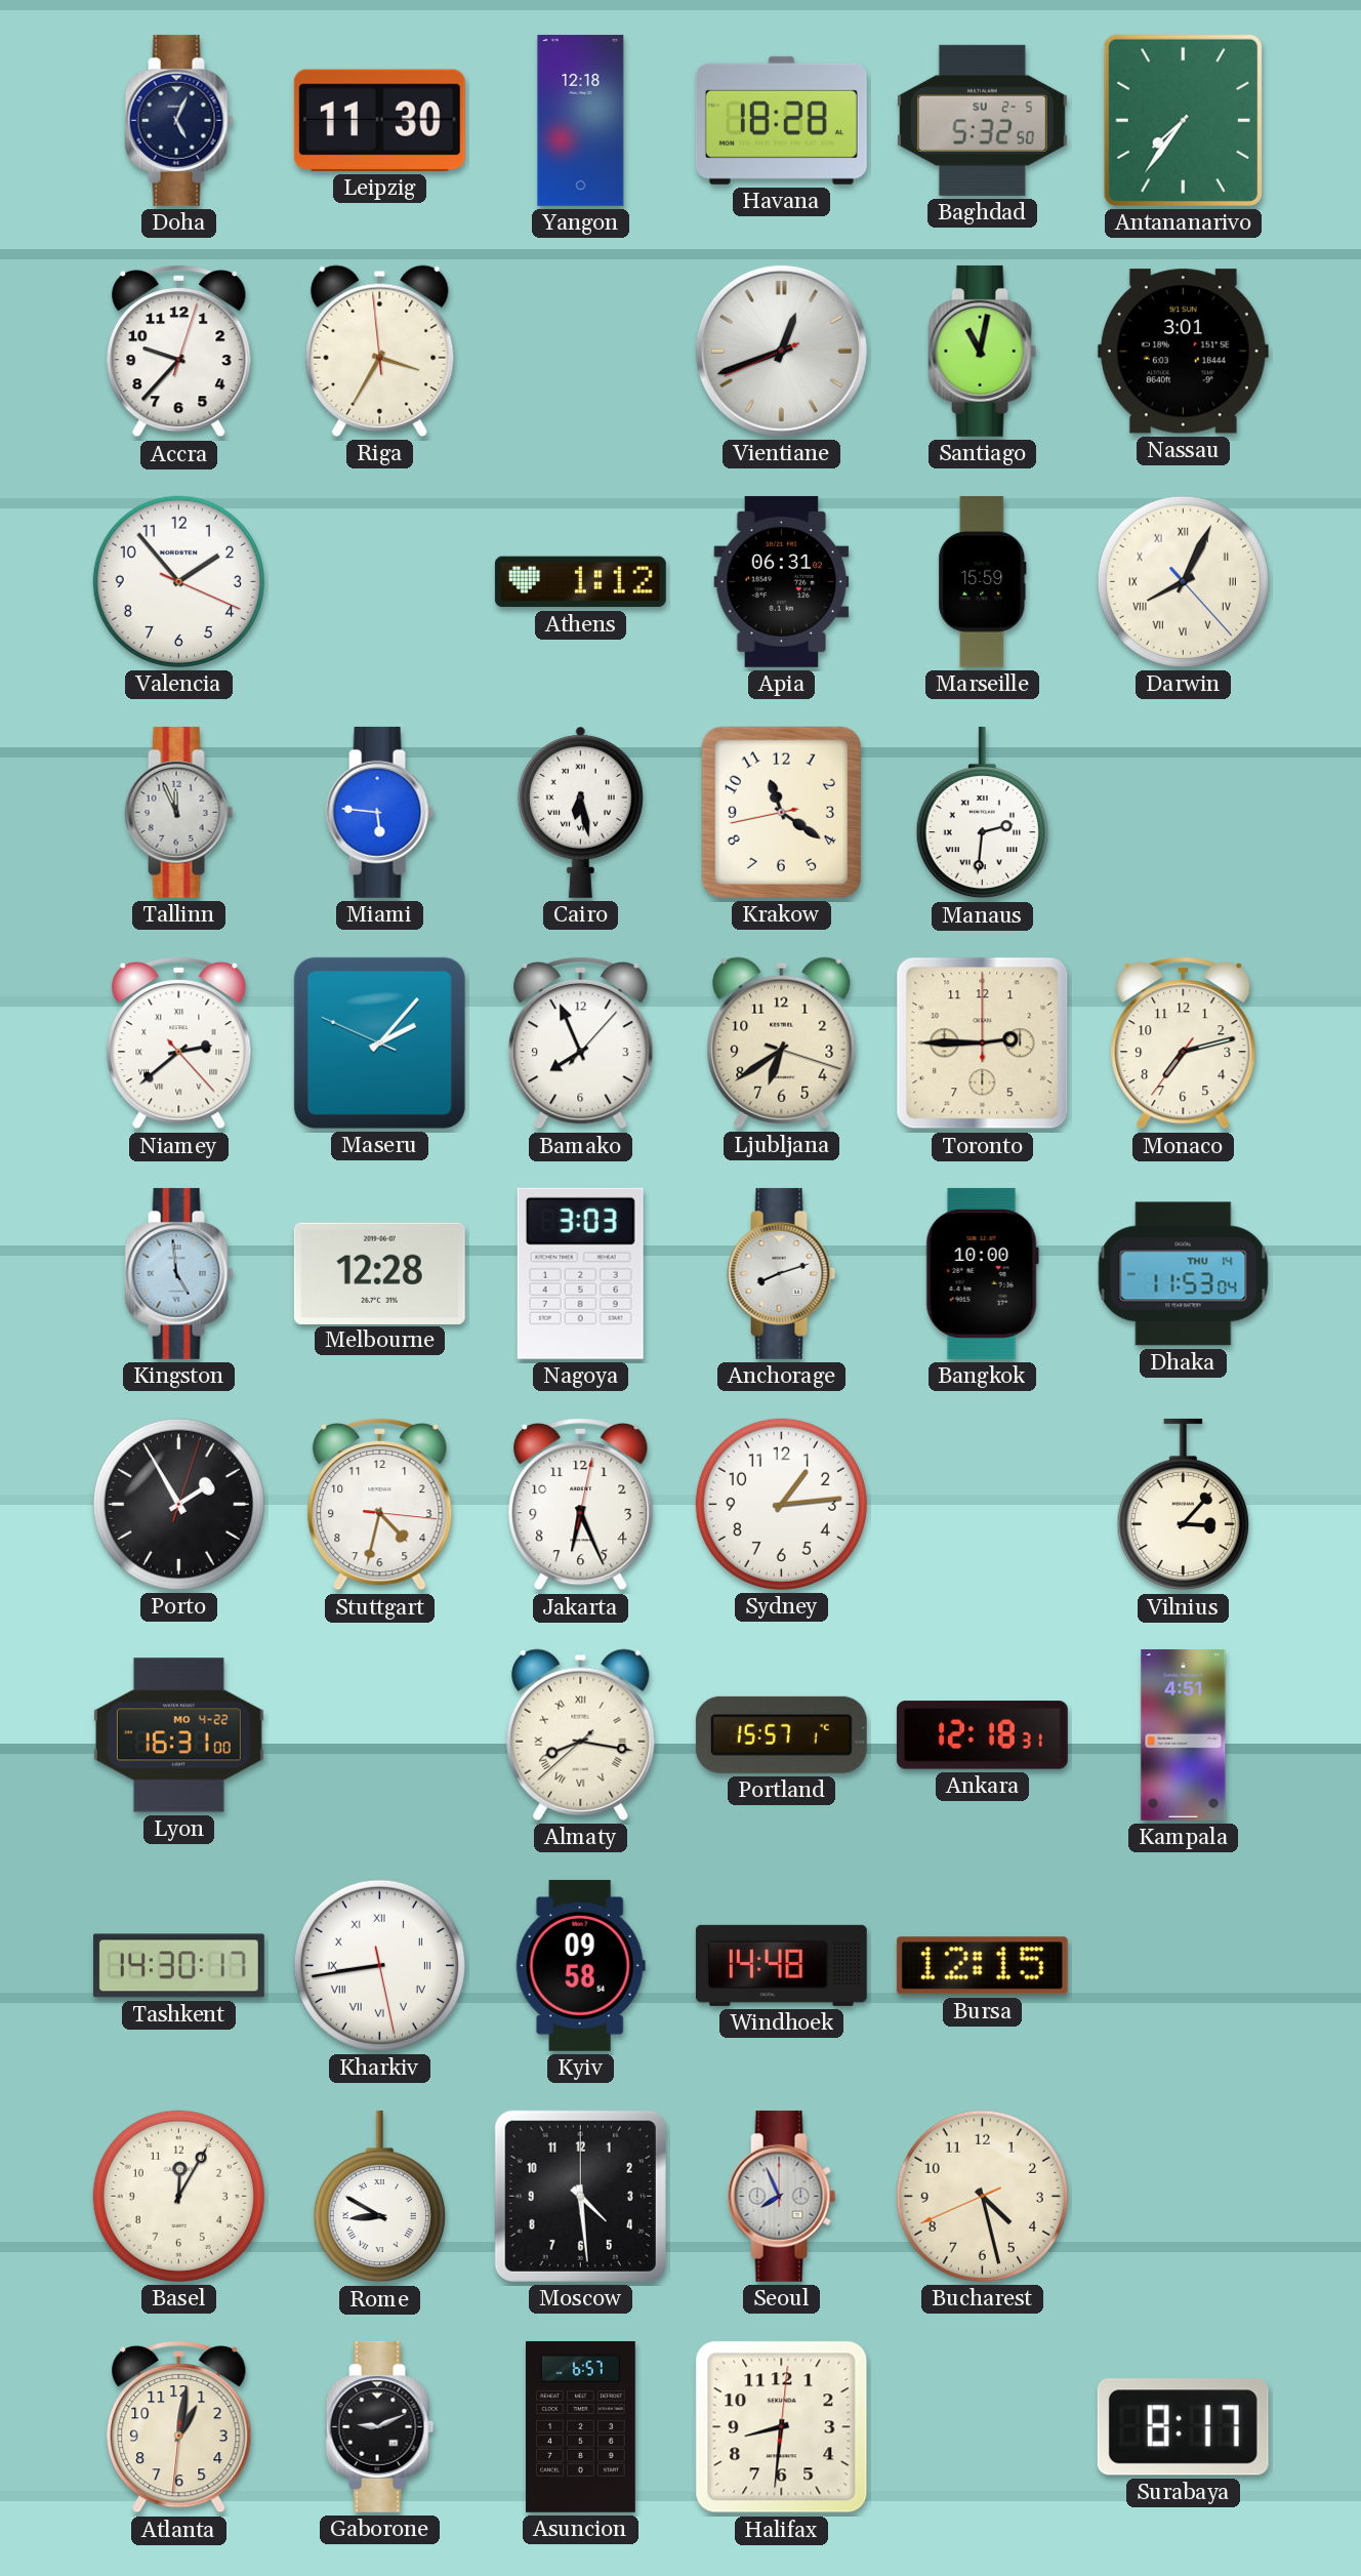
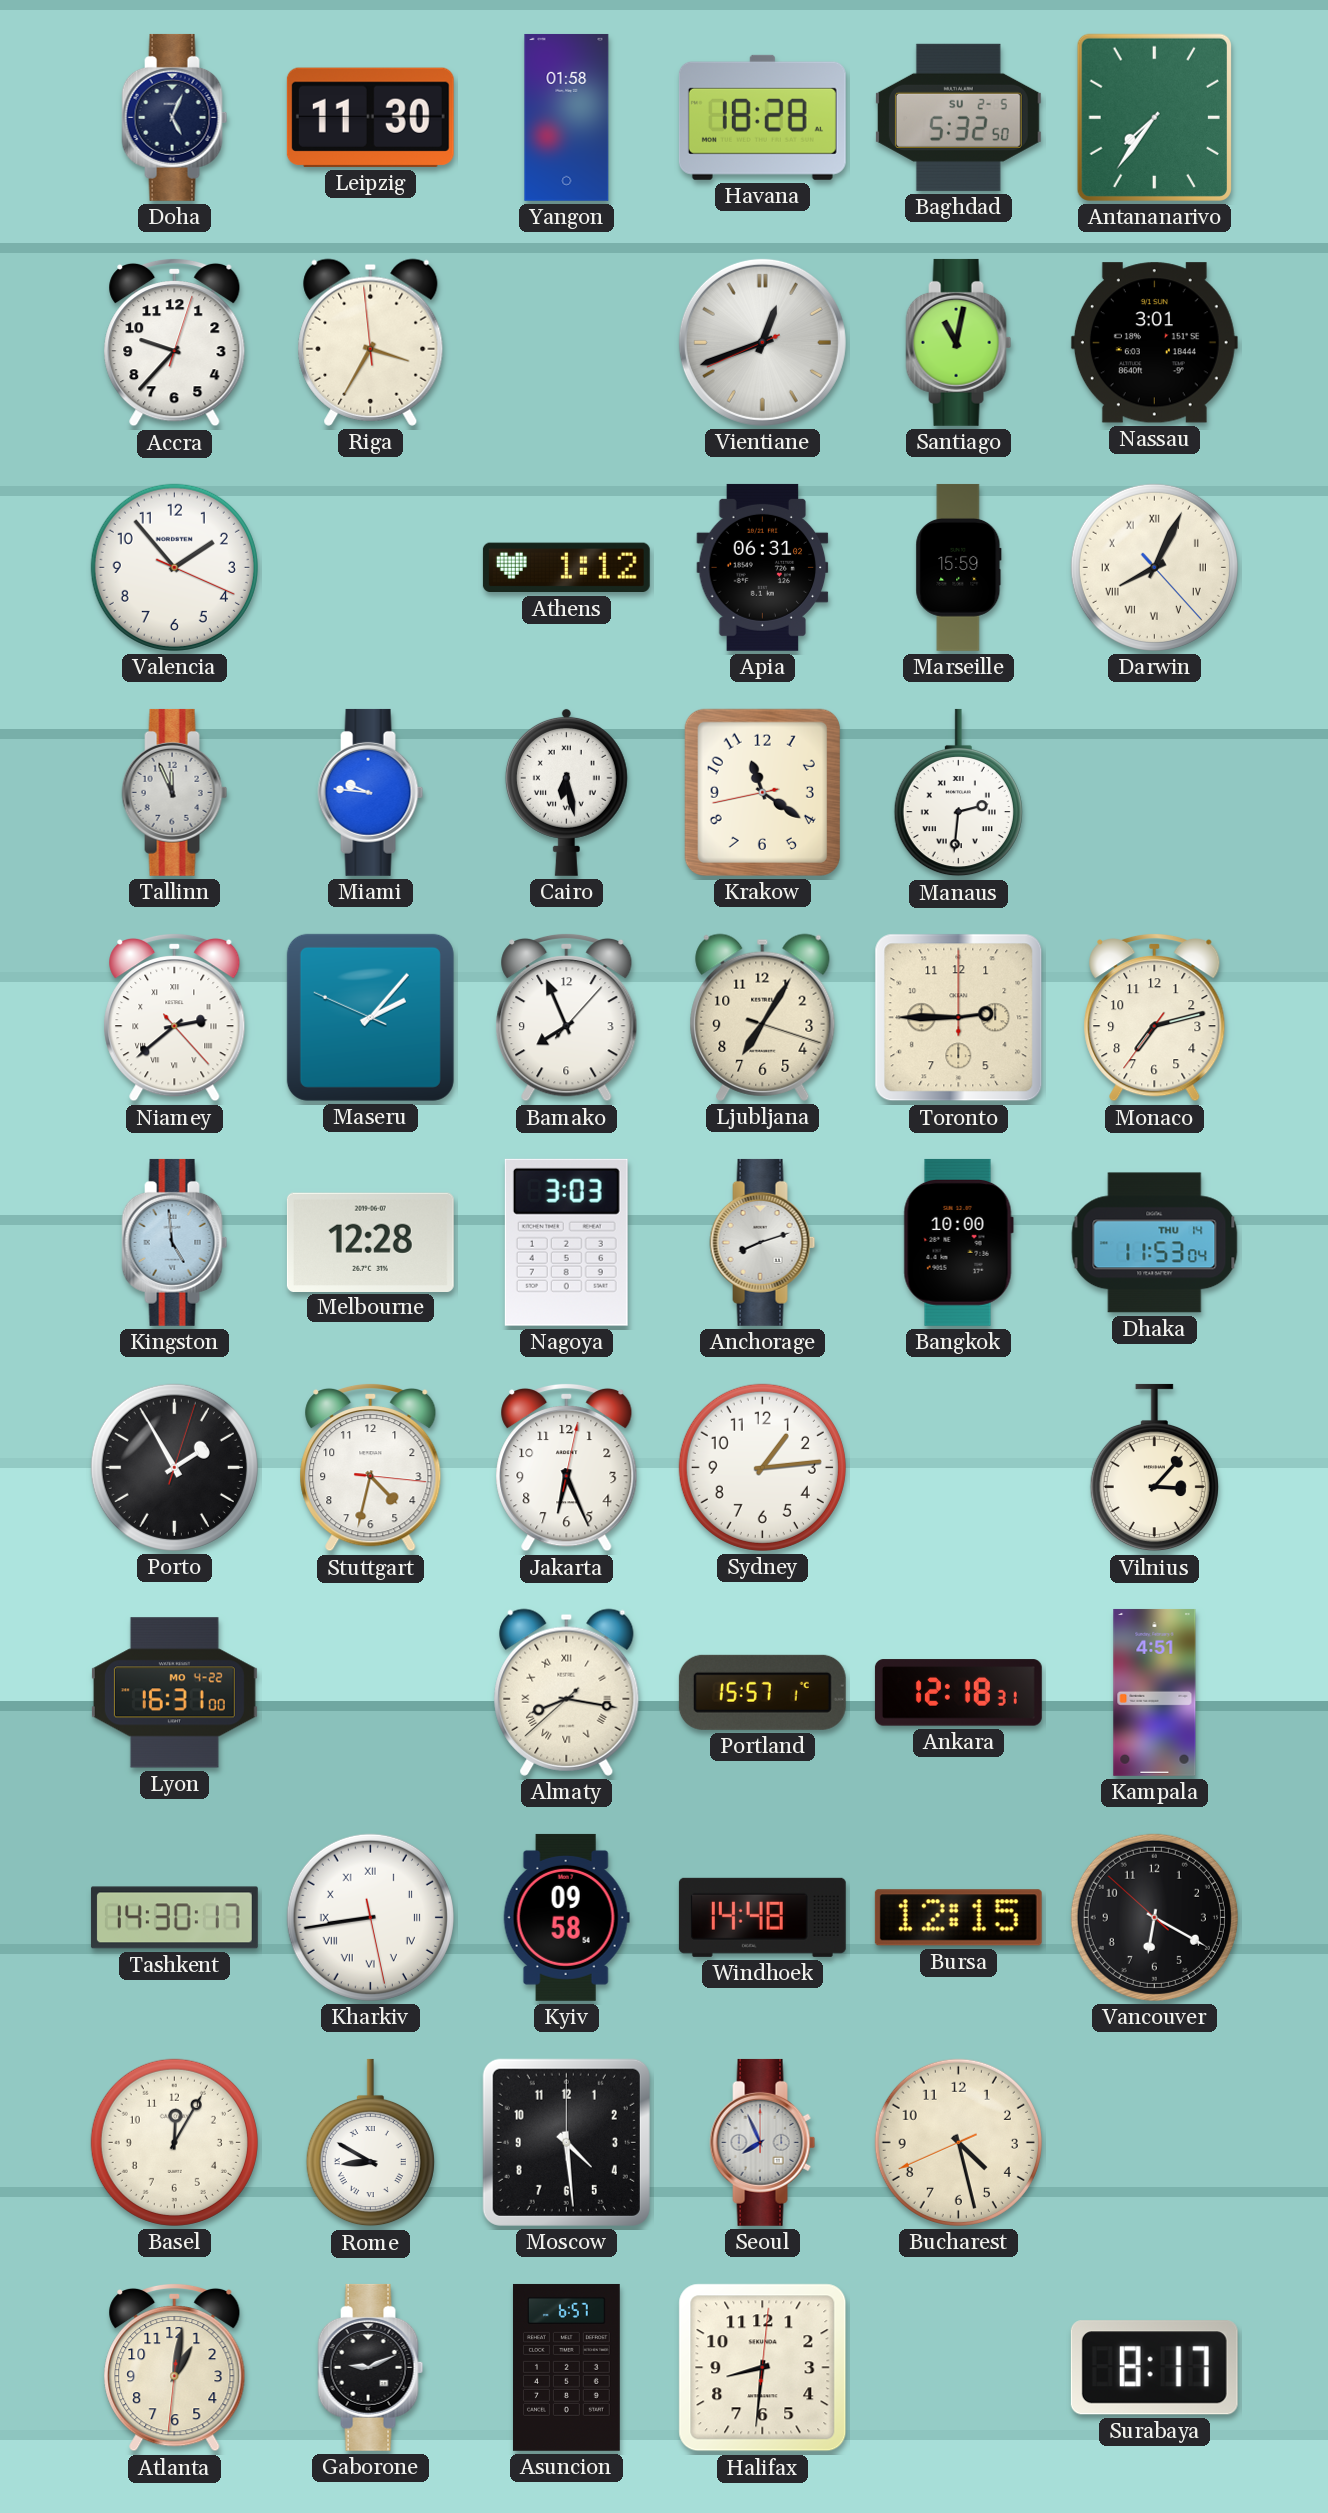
Yangon: 12:18 -> 01:58
Miami: 5:46 -> 9:46
Ljubljana: 6:39 -> 7:05
Vancouver: none -> 6:19
